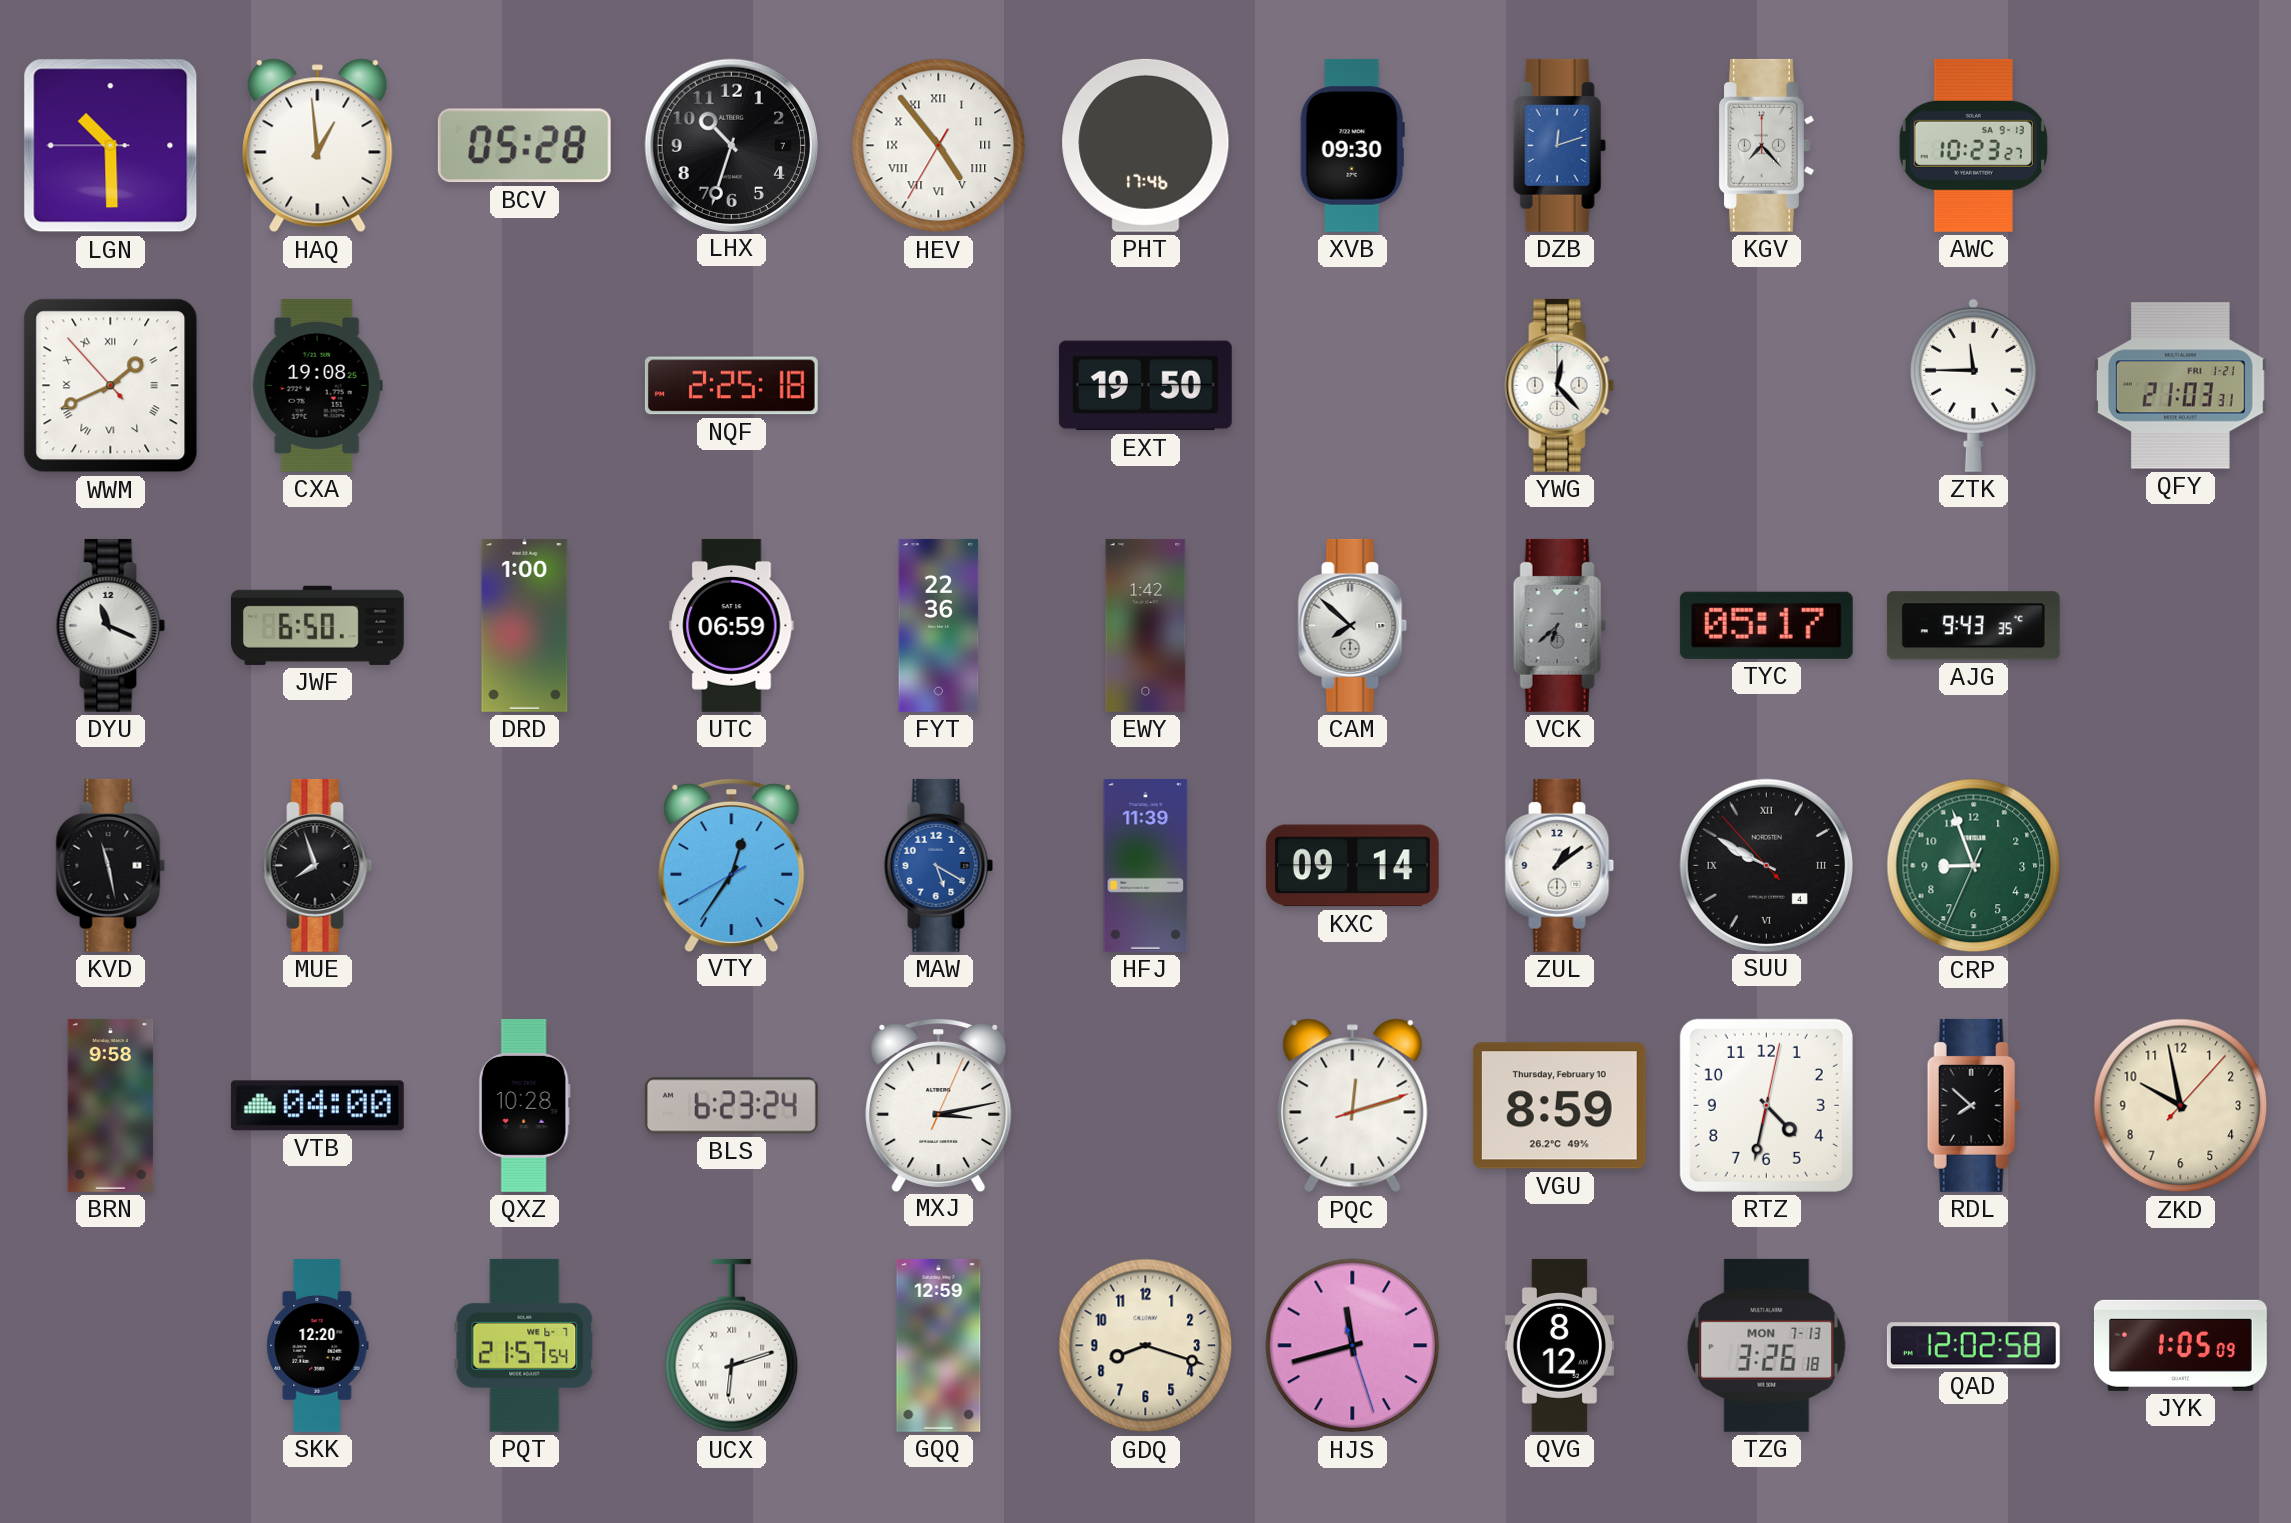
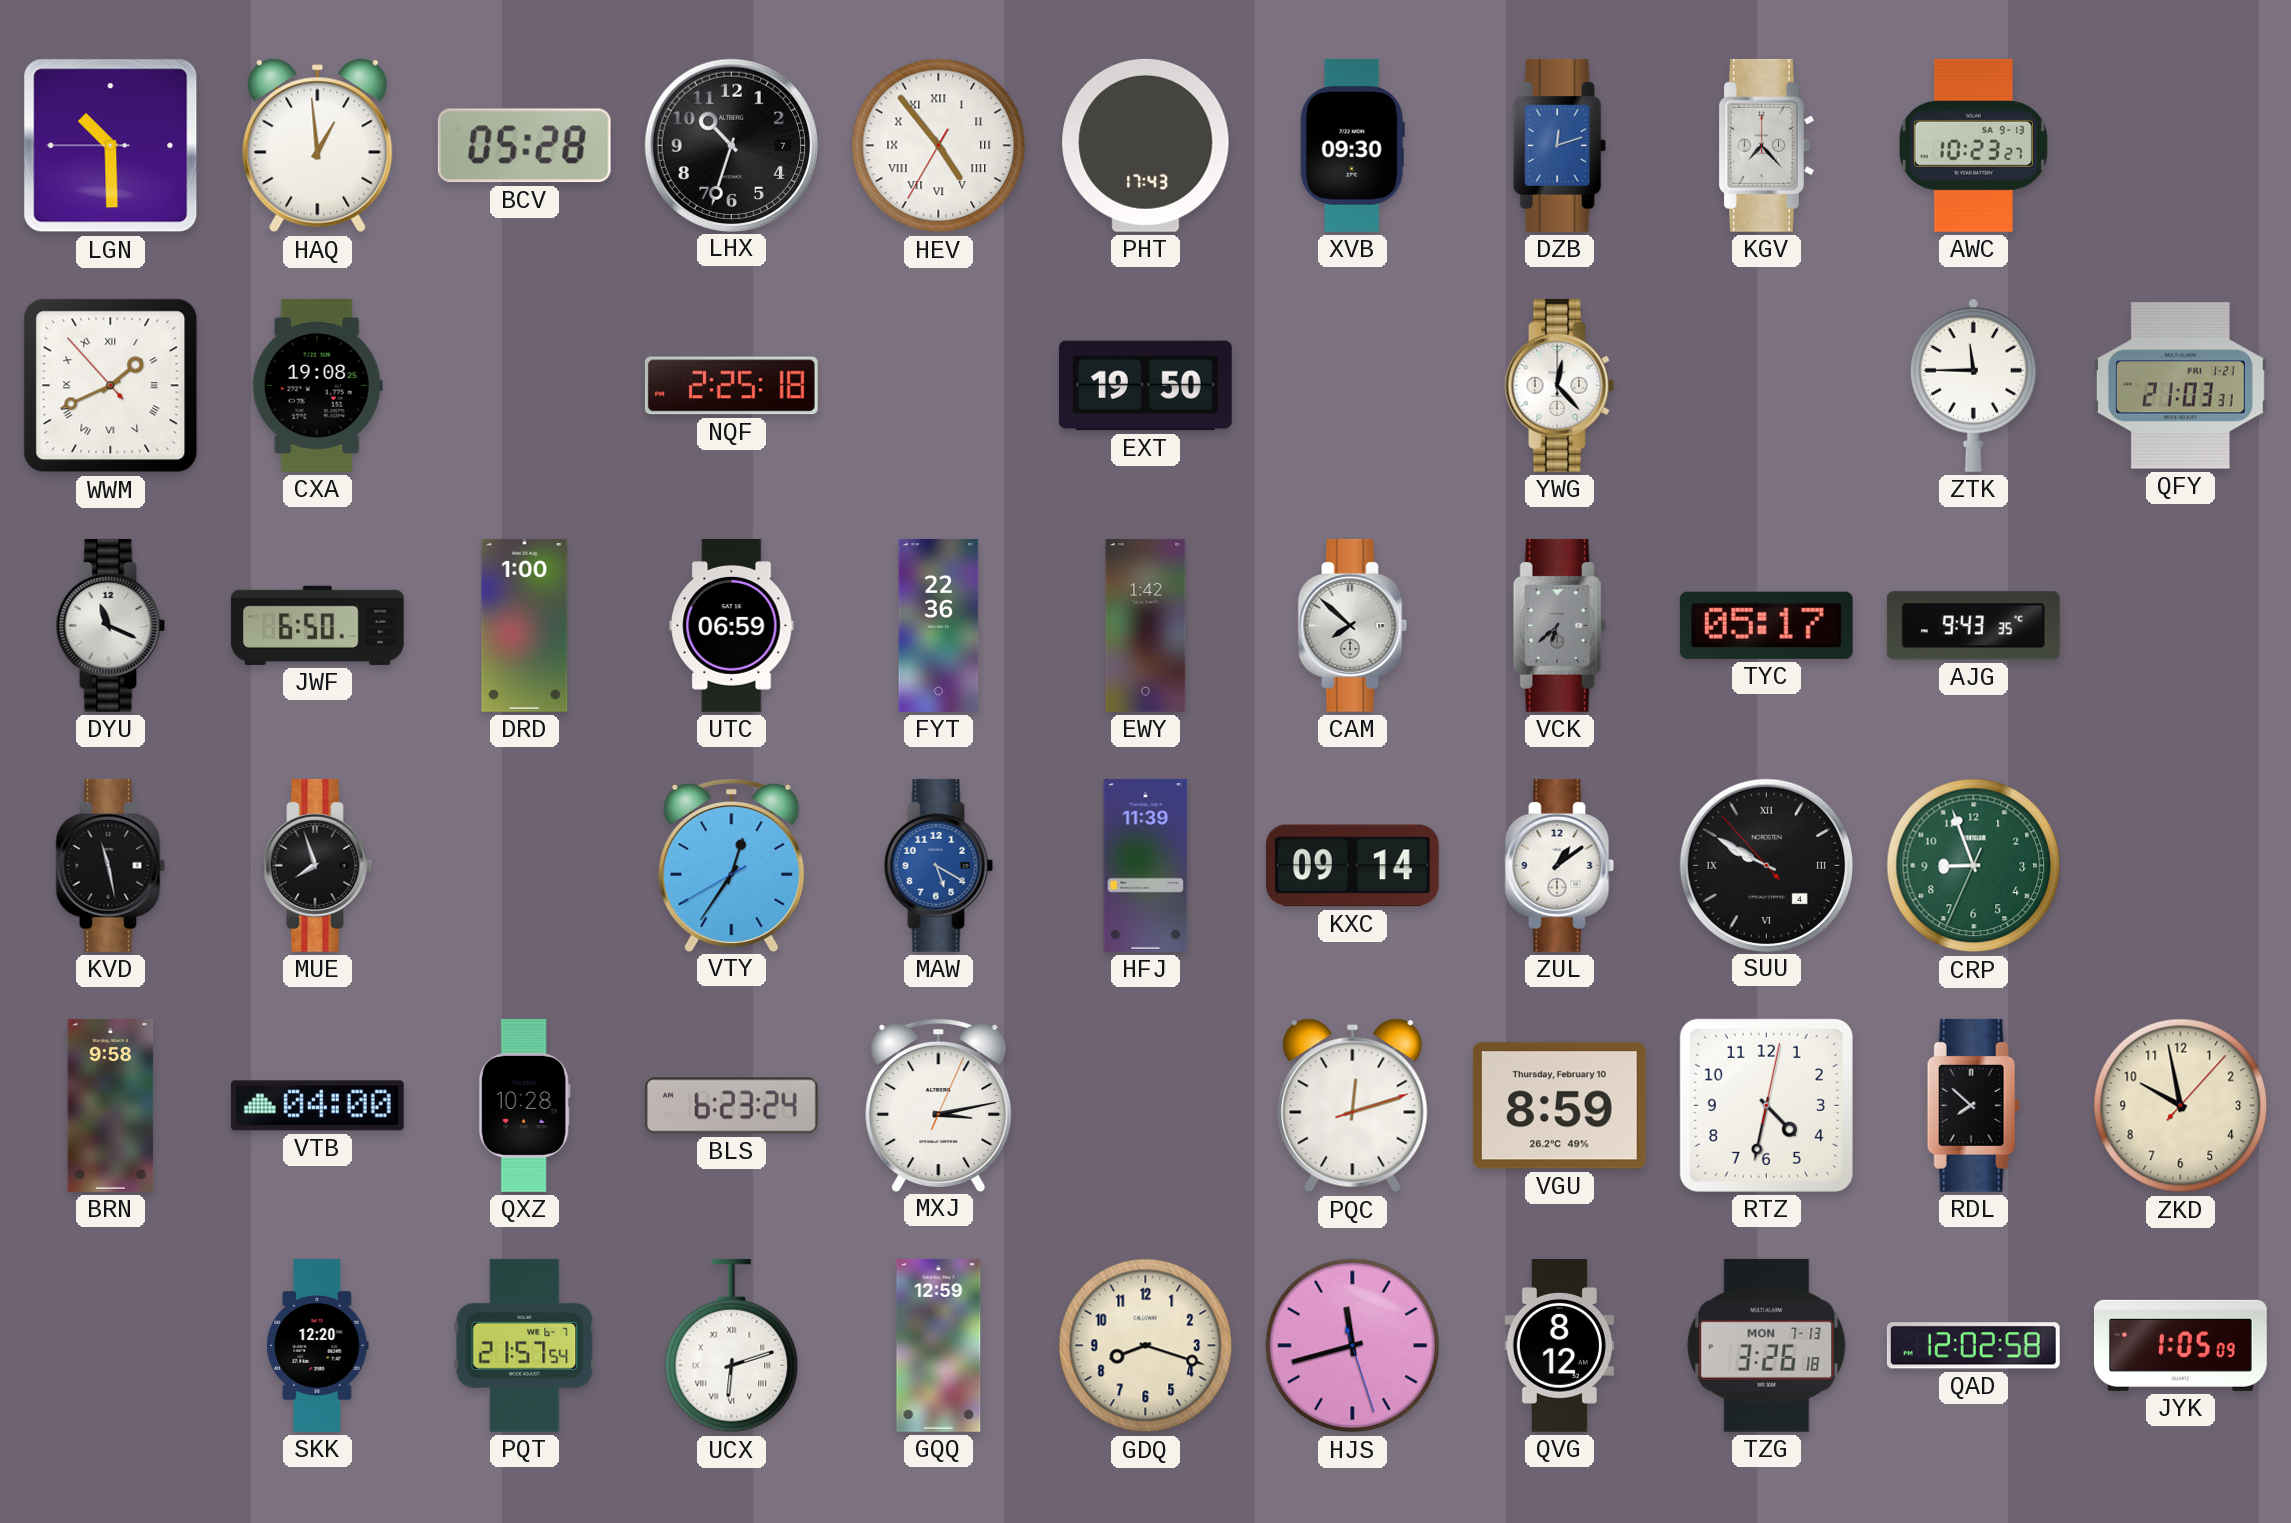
PHT: 17:46 -> 17:43
